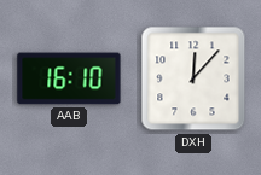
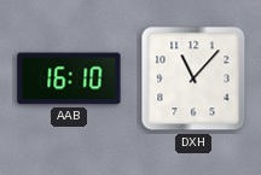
DXH: 12:07 -> 11:07
